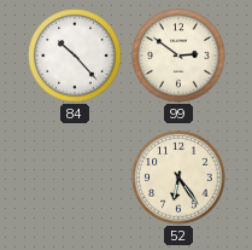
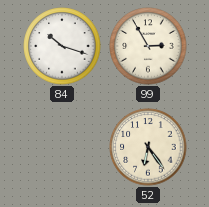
84: 10:23 -> 10:18
99: 2:51 -> 2:55
